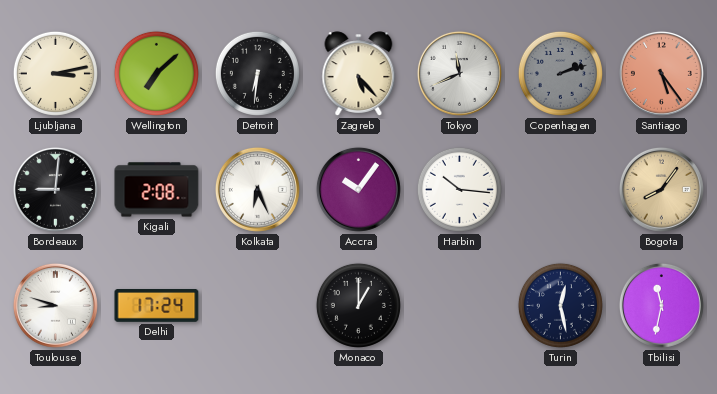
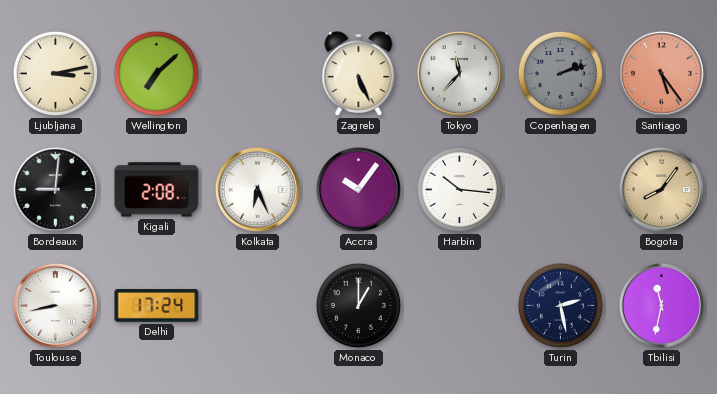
Detroit: 6:31 -> none
Zagreb: 5:23 -> 5:26
Tokyo: 11:41 -> 11:37
Toulouse: 8:48 -> 8:43
Turin: 12:28 -> 2:28
